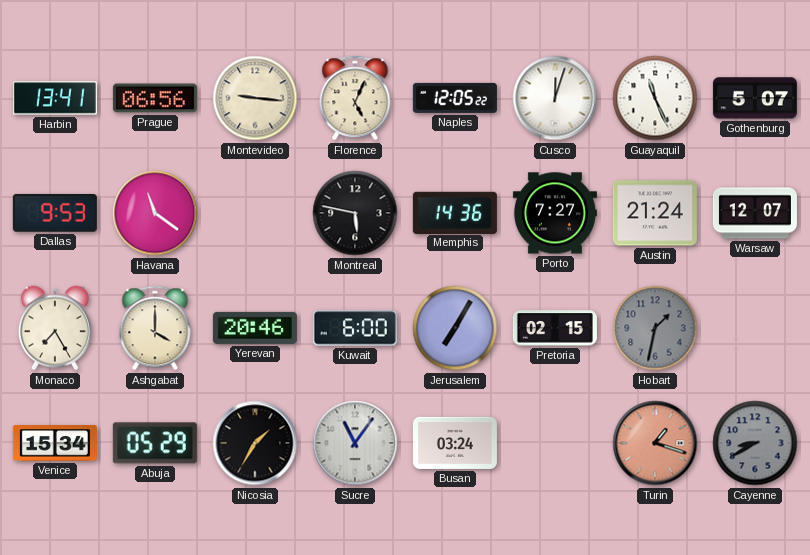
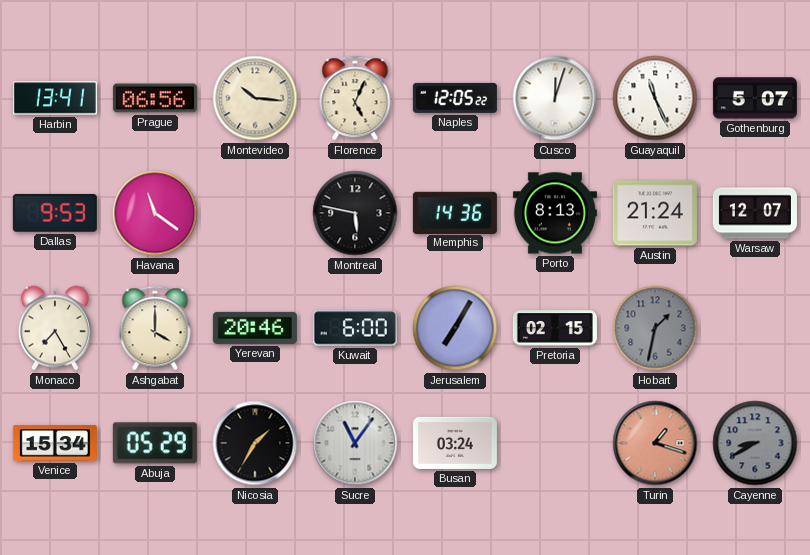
Montevideo: 9:16 -> 10:16
Porto: 7:27 -> 8:13
